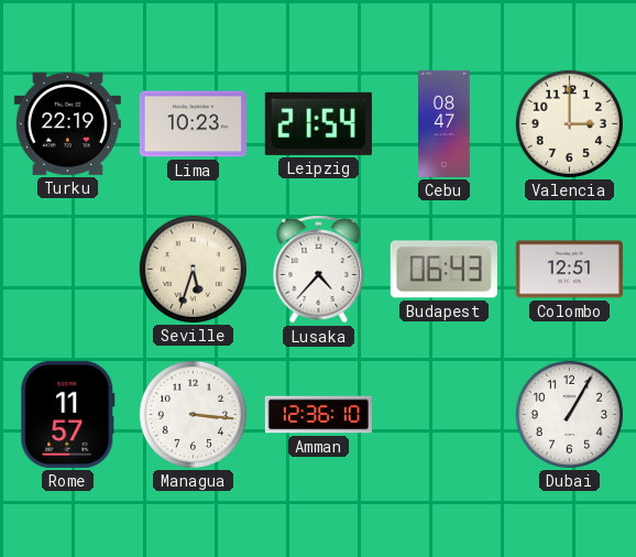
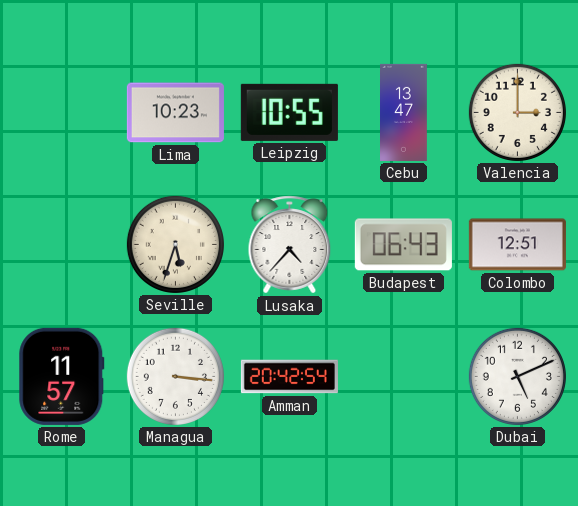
Turku: 22:19 -> none
Leipzig: 21:54 -> 10:55
Cebu: 08:47 -> 13:47
Amman: 12:36 -> 20:42
Dubai: 1:05 -> 5:11
